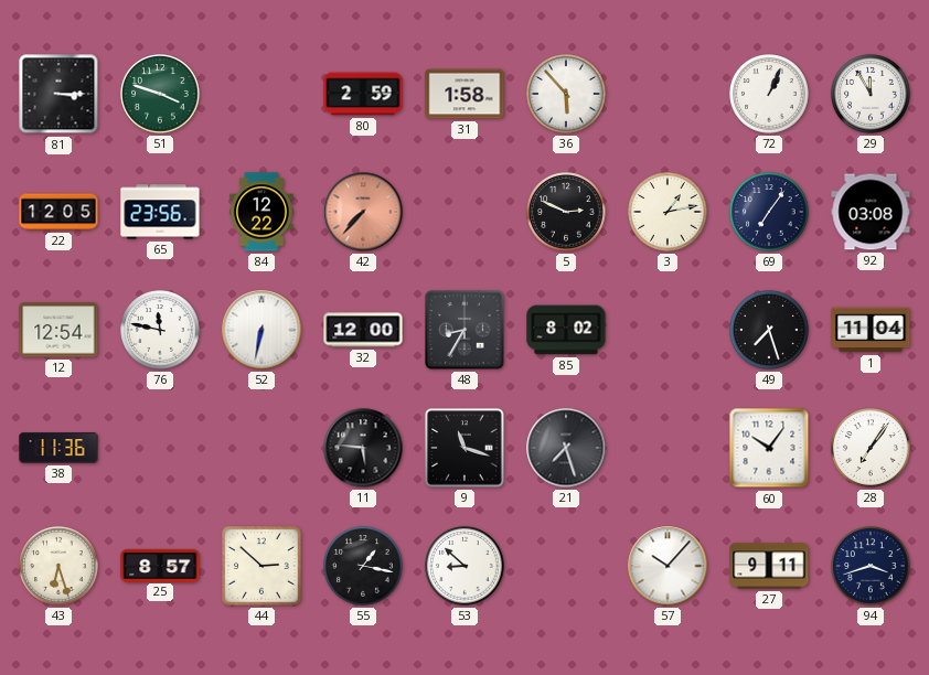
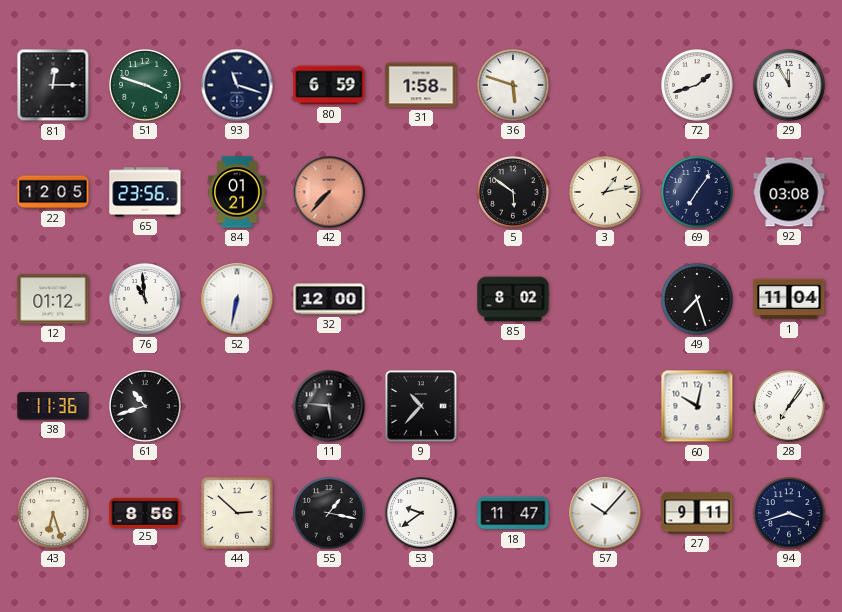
81: 3:15 -> 12:15
93: none -> 11:18
80: 2:59 -> 6:59
36: 5:53 -> 5:48
72: 1:04 -> 1:42
84: 12:22 -> 01:21
5: 2:49 -> 5:51
12: 12:54 -> 01:12
76: 11:47 -> 10:59
48: 8:35 -> none
61: none -> 10:42
9: 11:18 -> 10:37
21: 7:27 -> none
60: 10:06 -> 10:02
25: 8:57 -> 8:56
53: 8:52 -> 9:39
18: none -> 11:47
